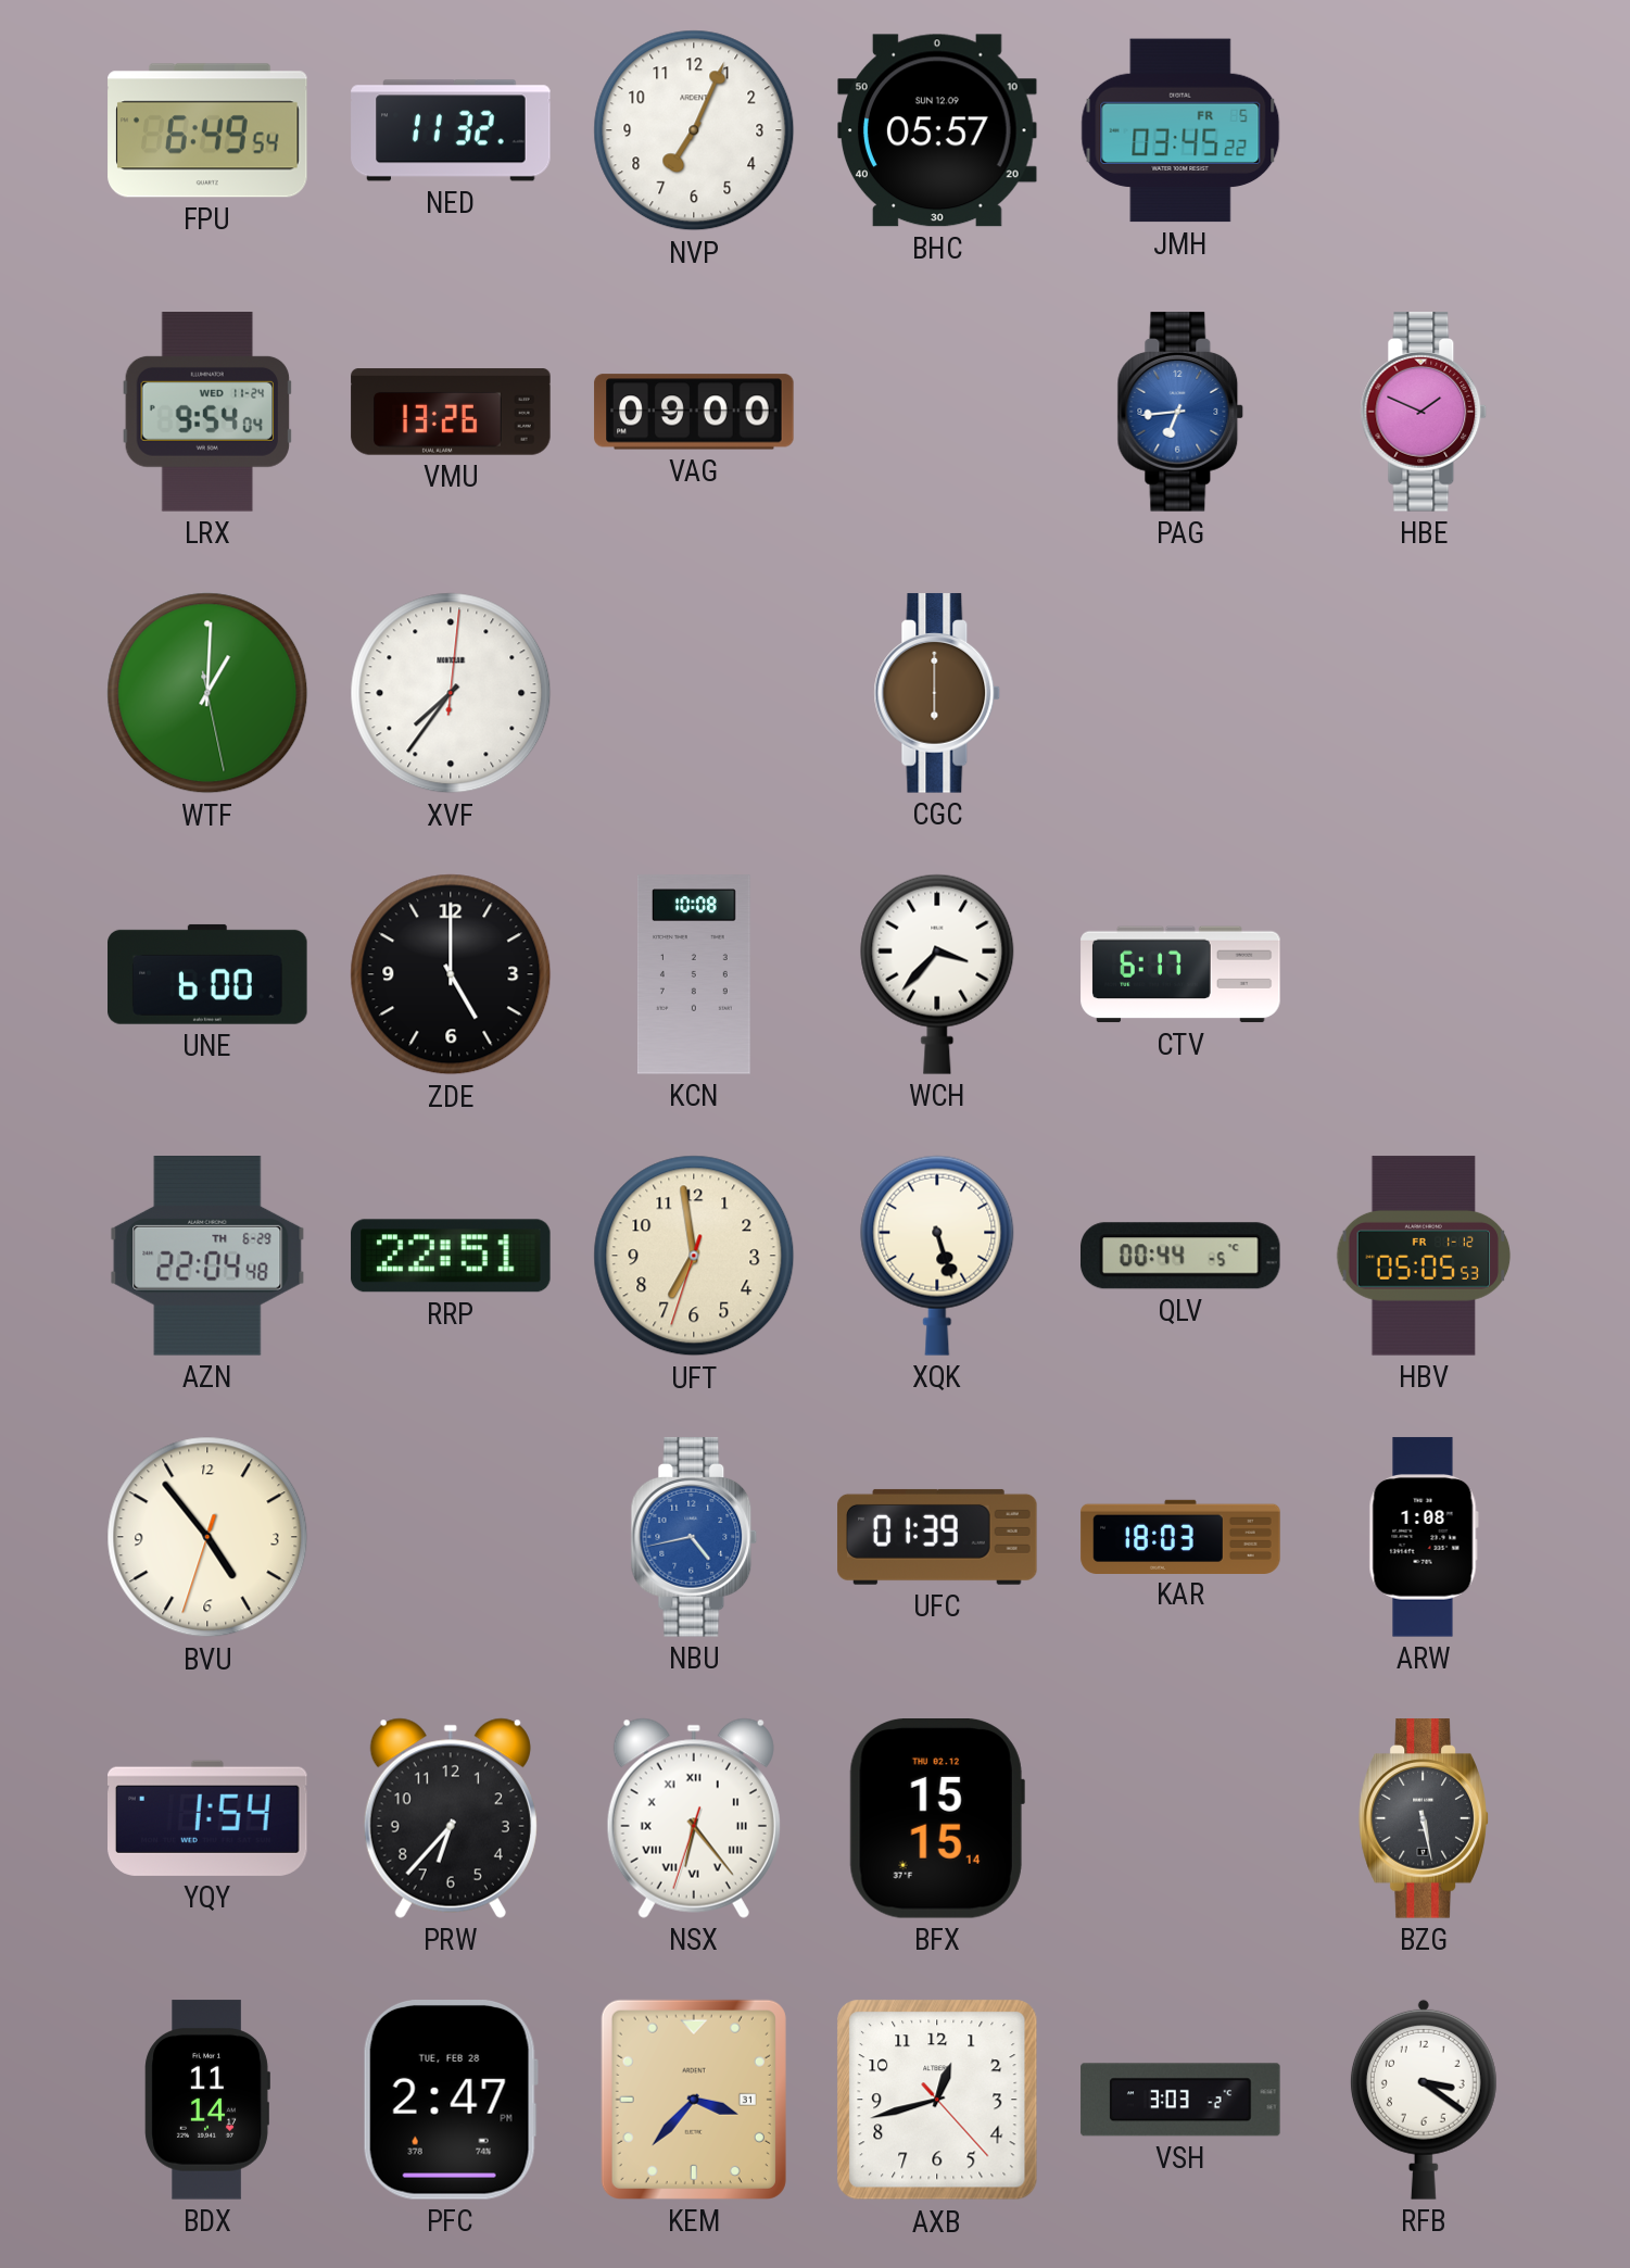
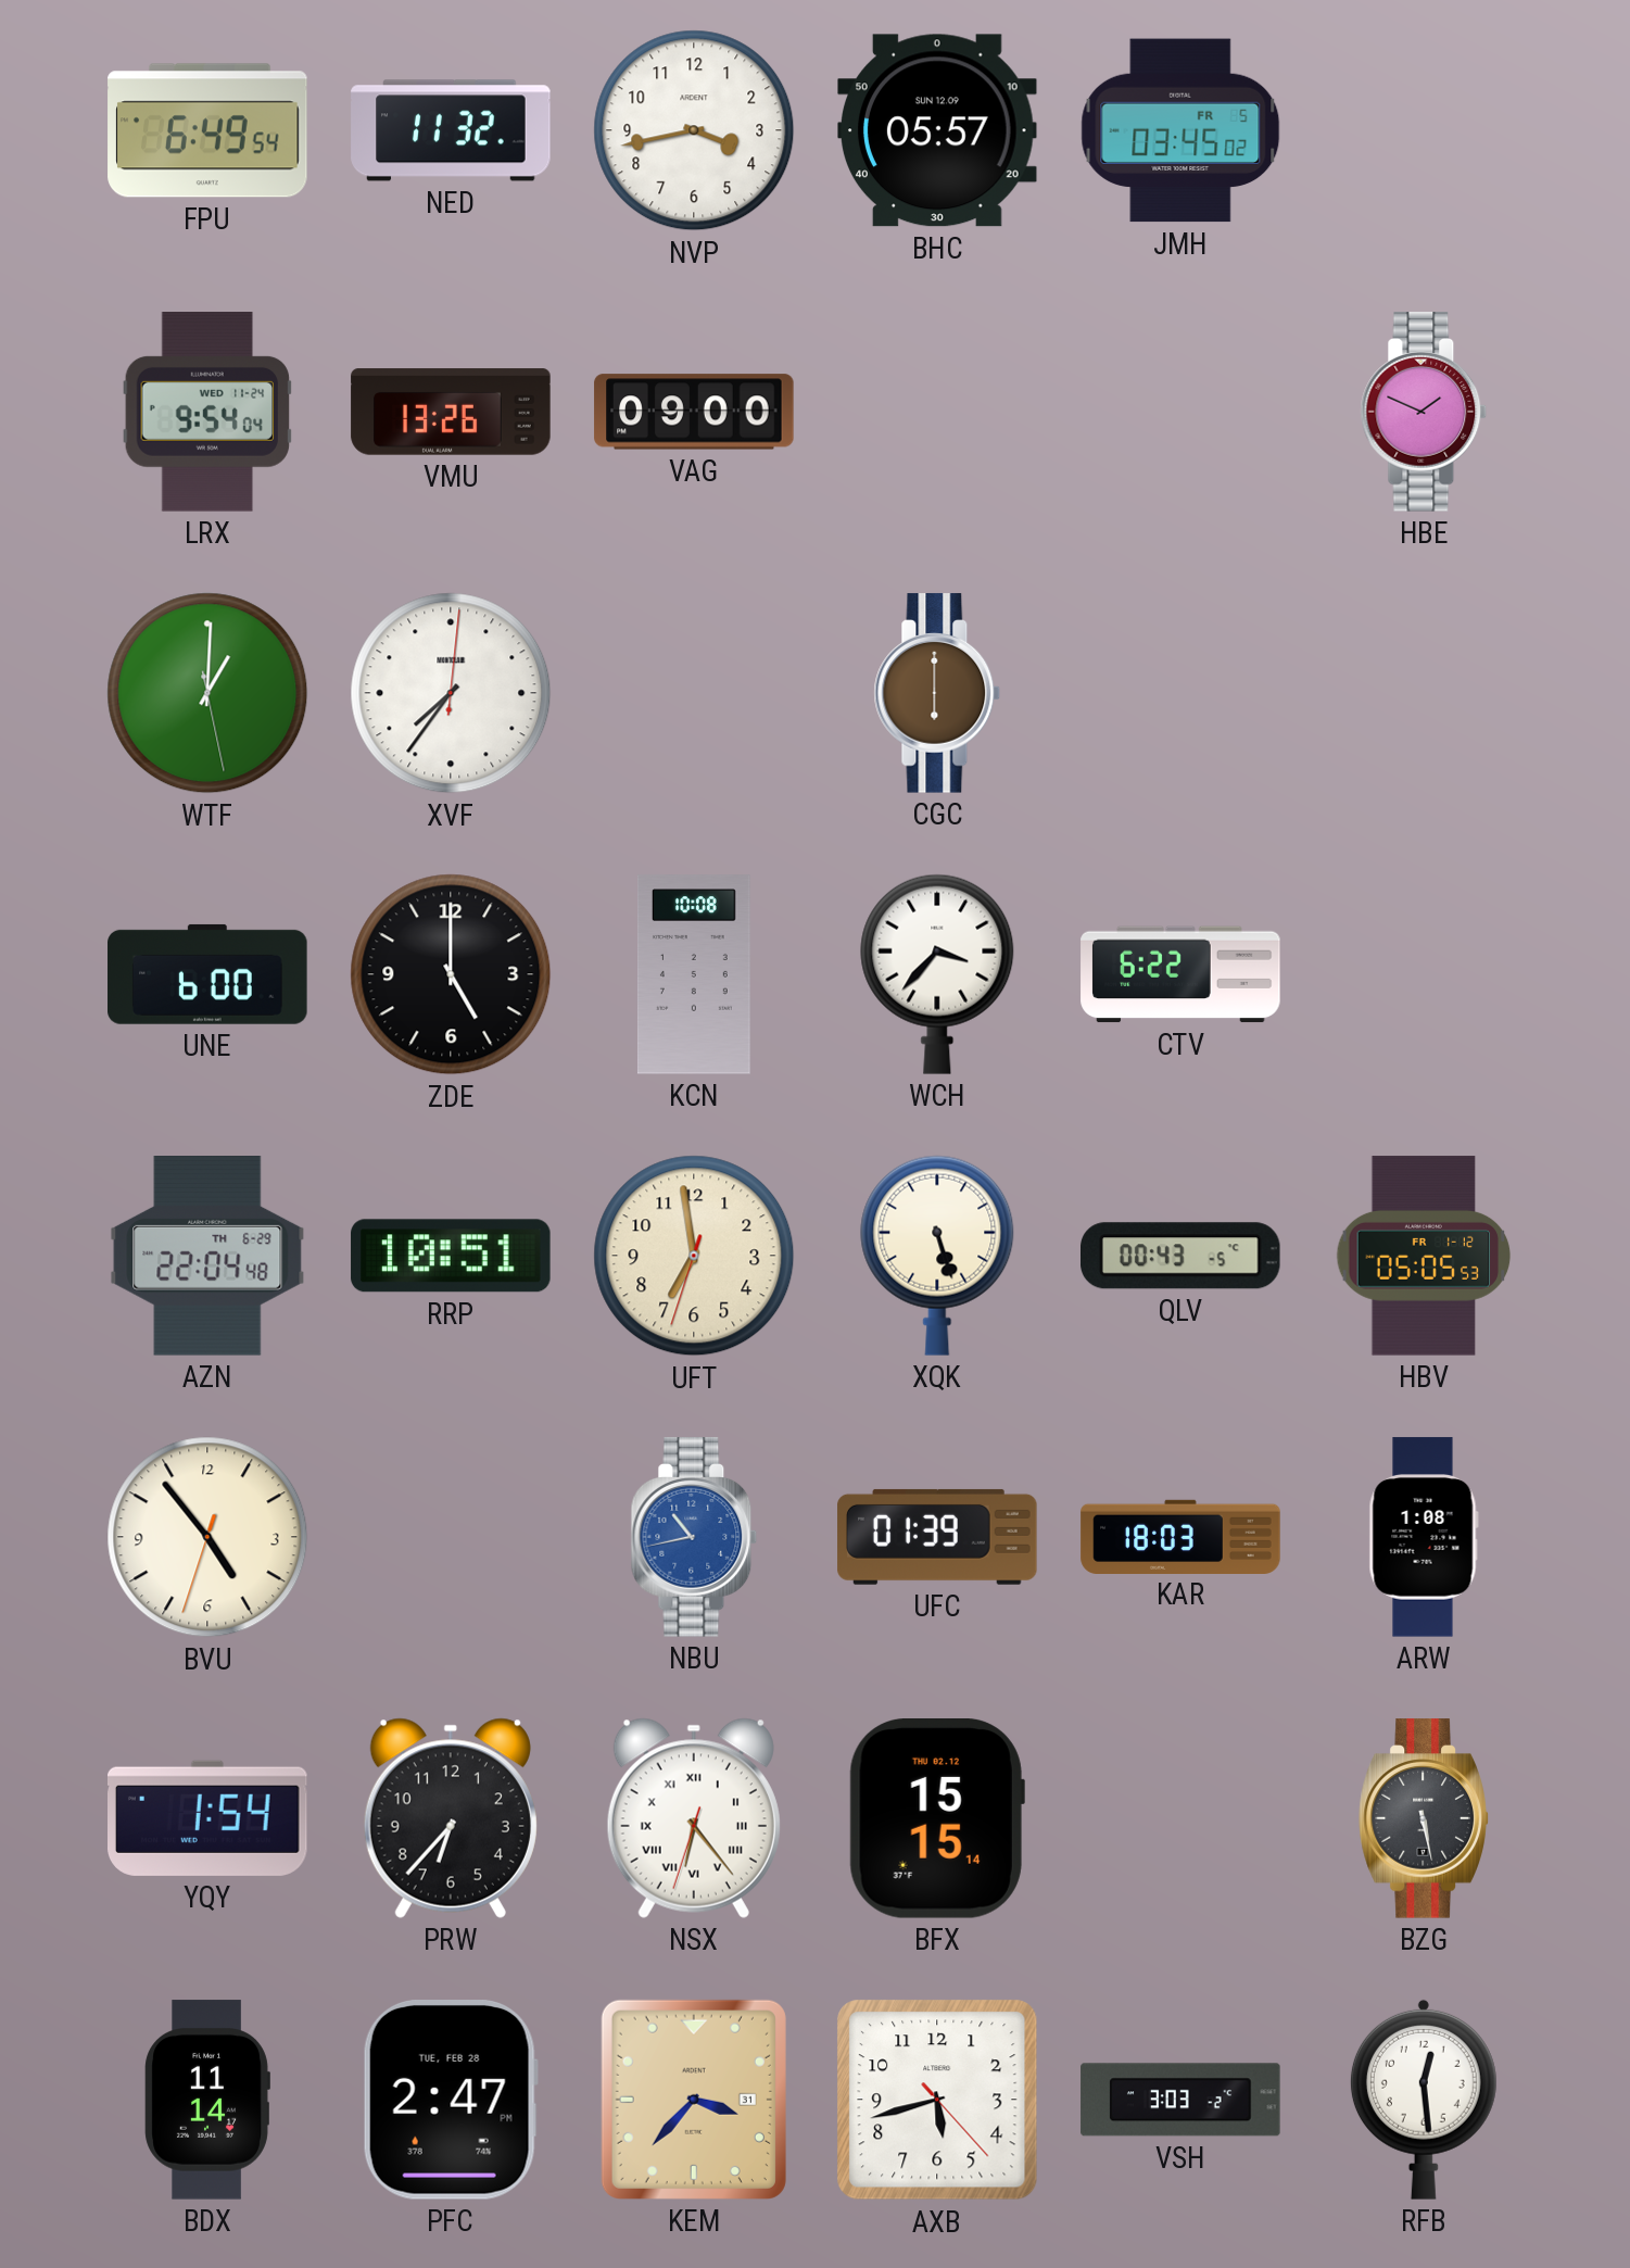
NVP: 7:04 -> 3:43
JMH: 03:45:22 -> 03:45:02
PAG: 6:44 -> none
CTV: 6:17 -> 6:22
RRP: 22:51 -> 10:51
QLV: 00:44 -> 00:43
NBU: 4:43 -> 10:43
AXB: 12:42 -> 5:42
RFB: 3:21 -> 12:29
